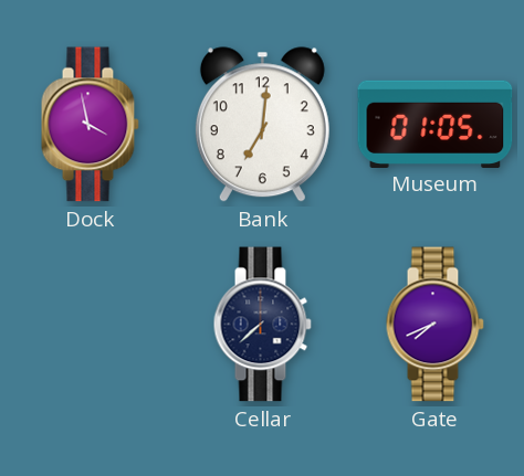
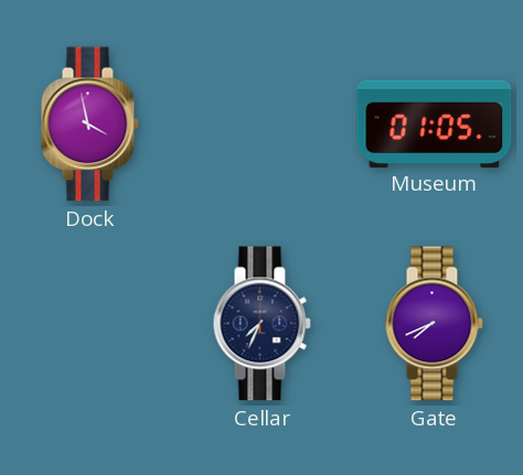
Bank: 7:01 -> none
Cellar: 7:38 -> 7:34
